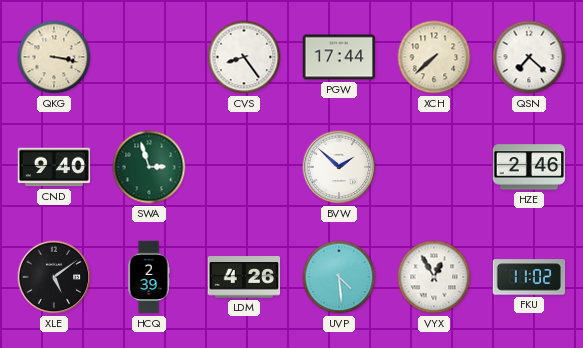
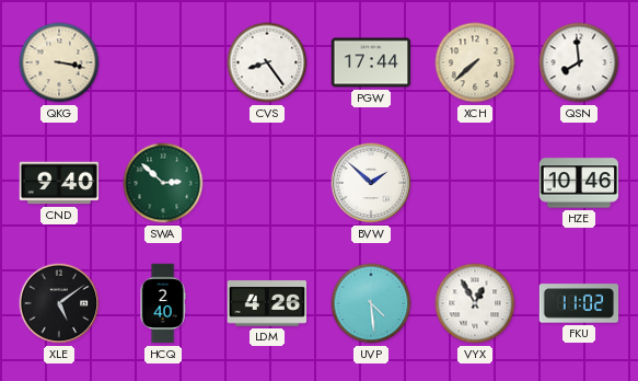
QSN: 7:22 -> 7:59
SWA: 2:57 -> 2:52
HZE: 2:46 -> 10:46
HCQ: 2:39 -> 2:40
